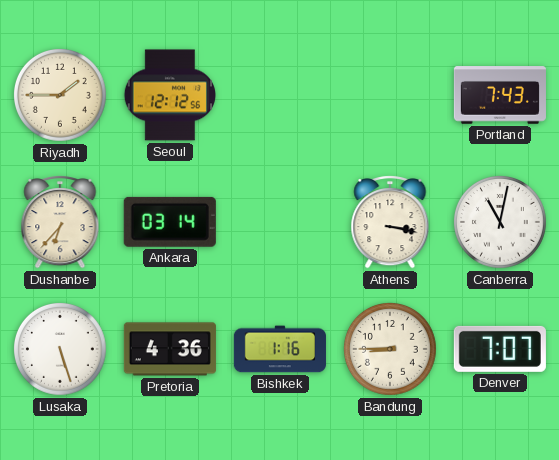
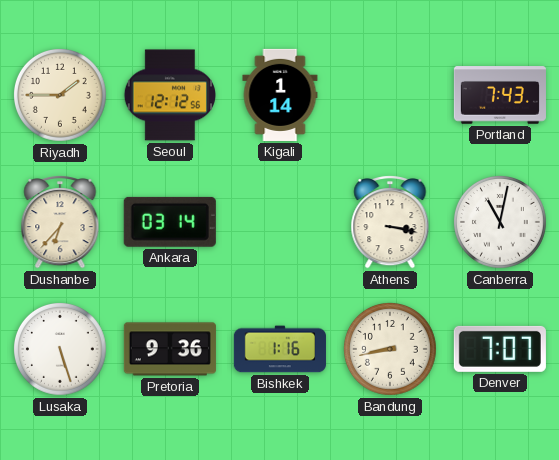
Kigali: none -> 1:14
Pretoria: 4:36 -> 9:36
Bandung: 8:45 -> 8:43
